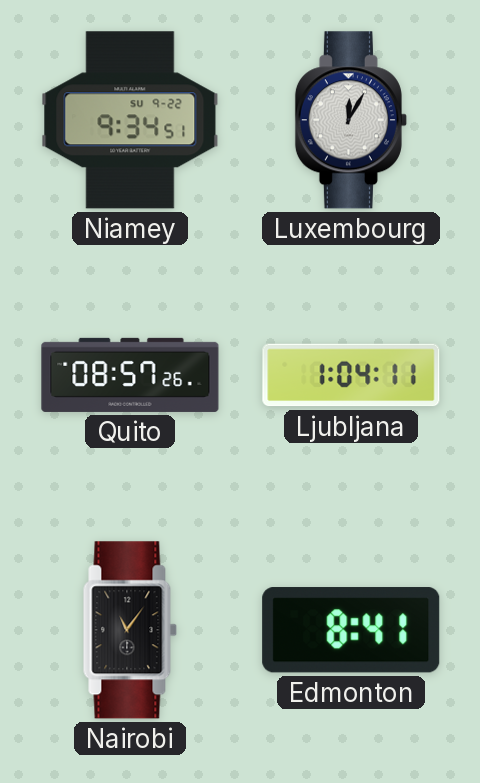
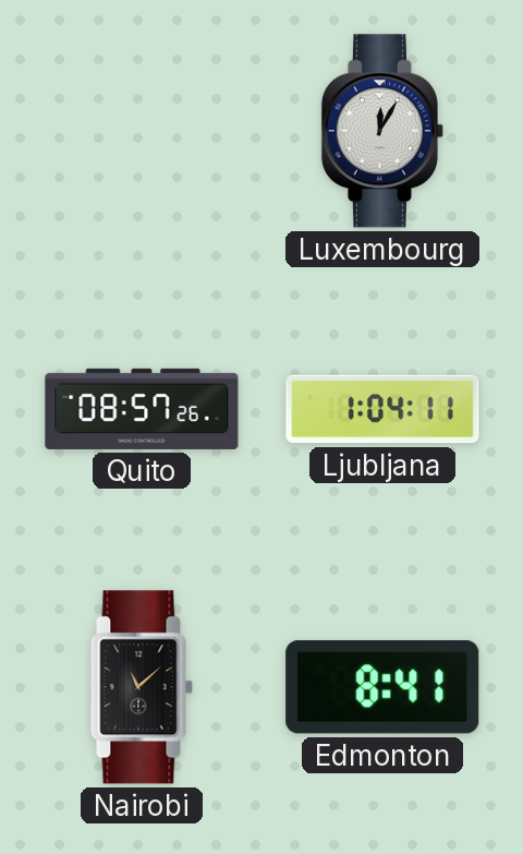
Niamey: 9:34 -> none
Nairobi: 11:06 -> 11:08
